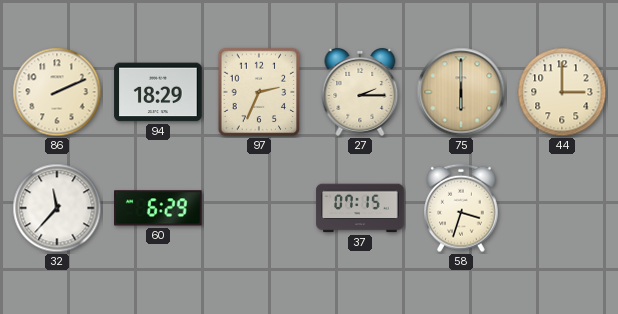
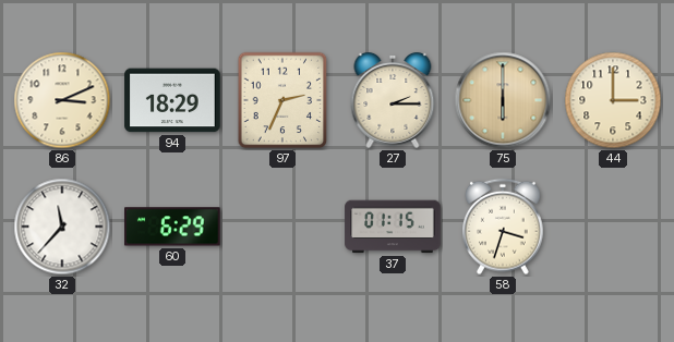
86: 2:11 -> 3:11
37: 07:15 -> 01:15
